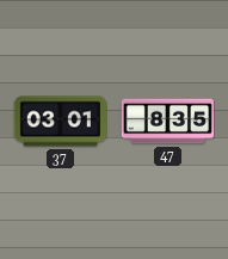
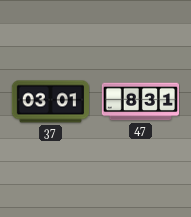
47: 8:35 -> 8:31
